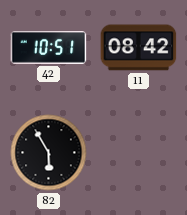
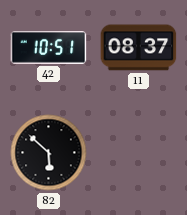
11: 08:42 -> 08:37
82: 5:55 -> 5:52
